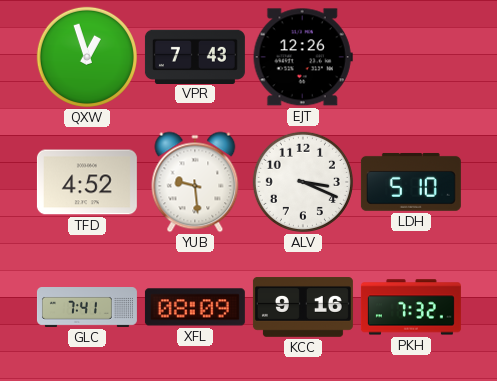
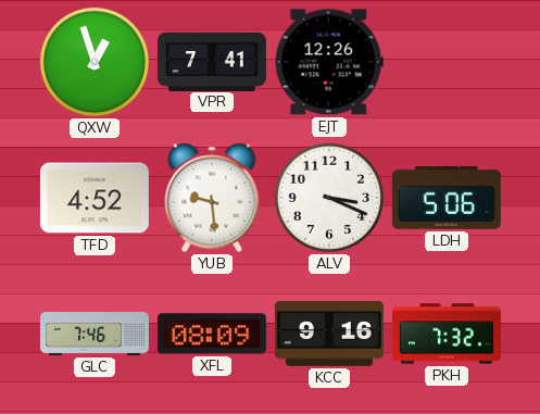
VPR: 7:43 -> 7:41
LDH: 5:10 -> 5:06
GLC: 7:41 -> 7:46
